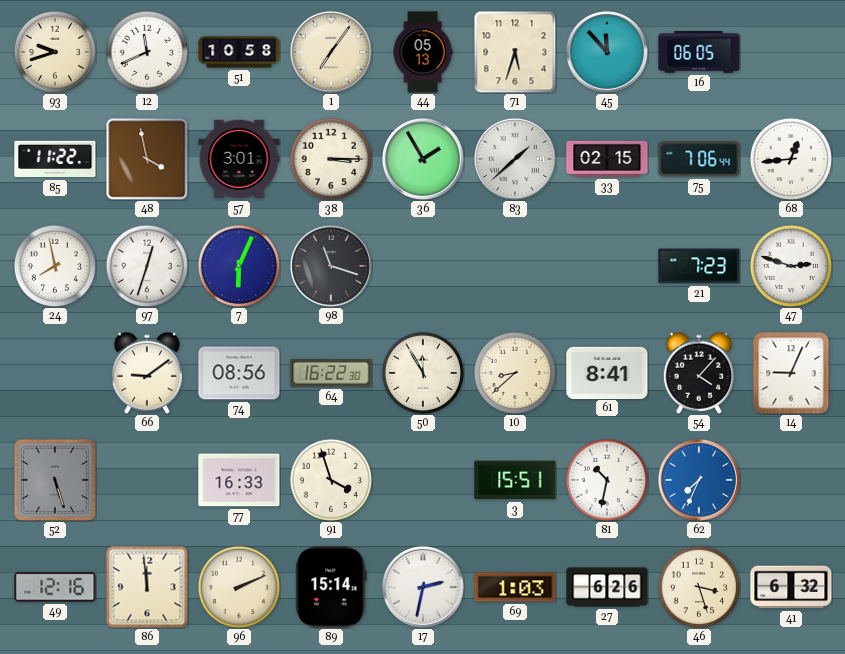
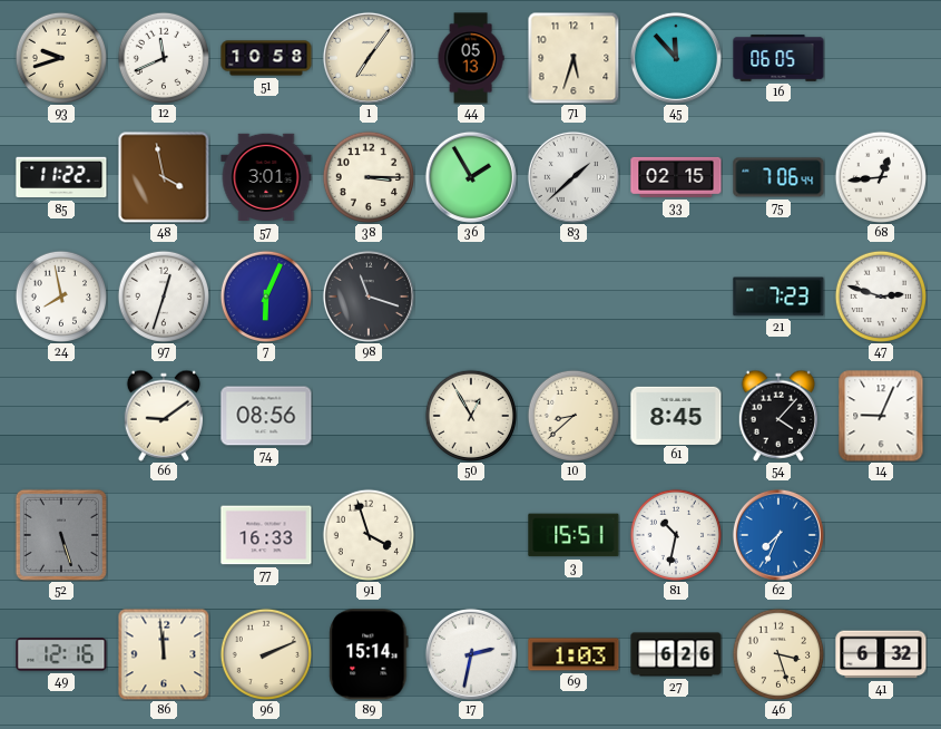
64: 16:22 -> none
50: 11:55 -> 12:55
61: 8:41 -> 8:45
